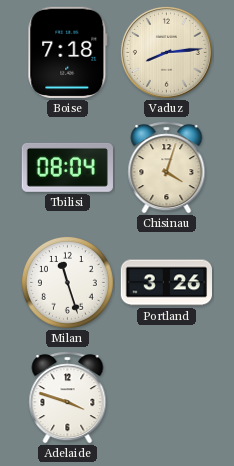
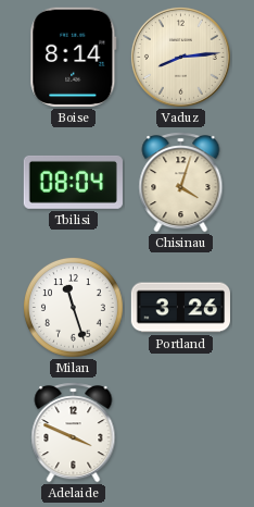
Boise: 7:18 -> 8:14
Adelaide: 3:48 -> 3:49
